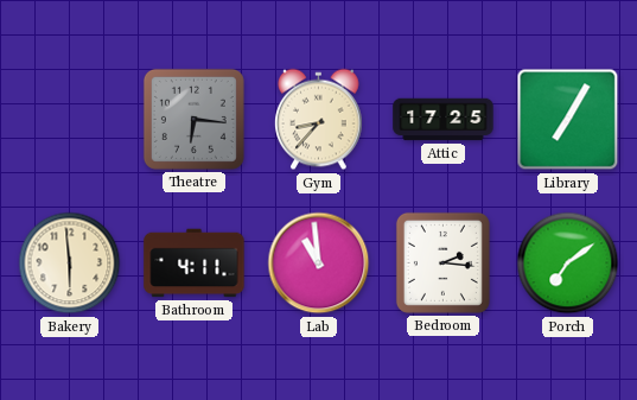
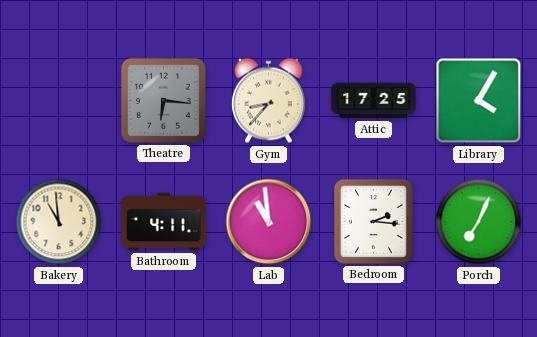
Library: 7:05 -> 4:05
Bakery: 5:59 -> 10:59
Porch: 7:09 -> 7:04
